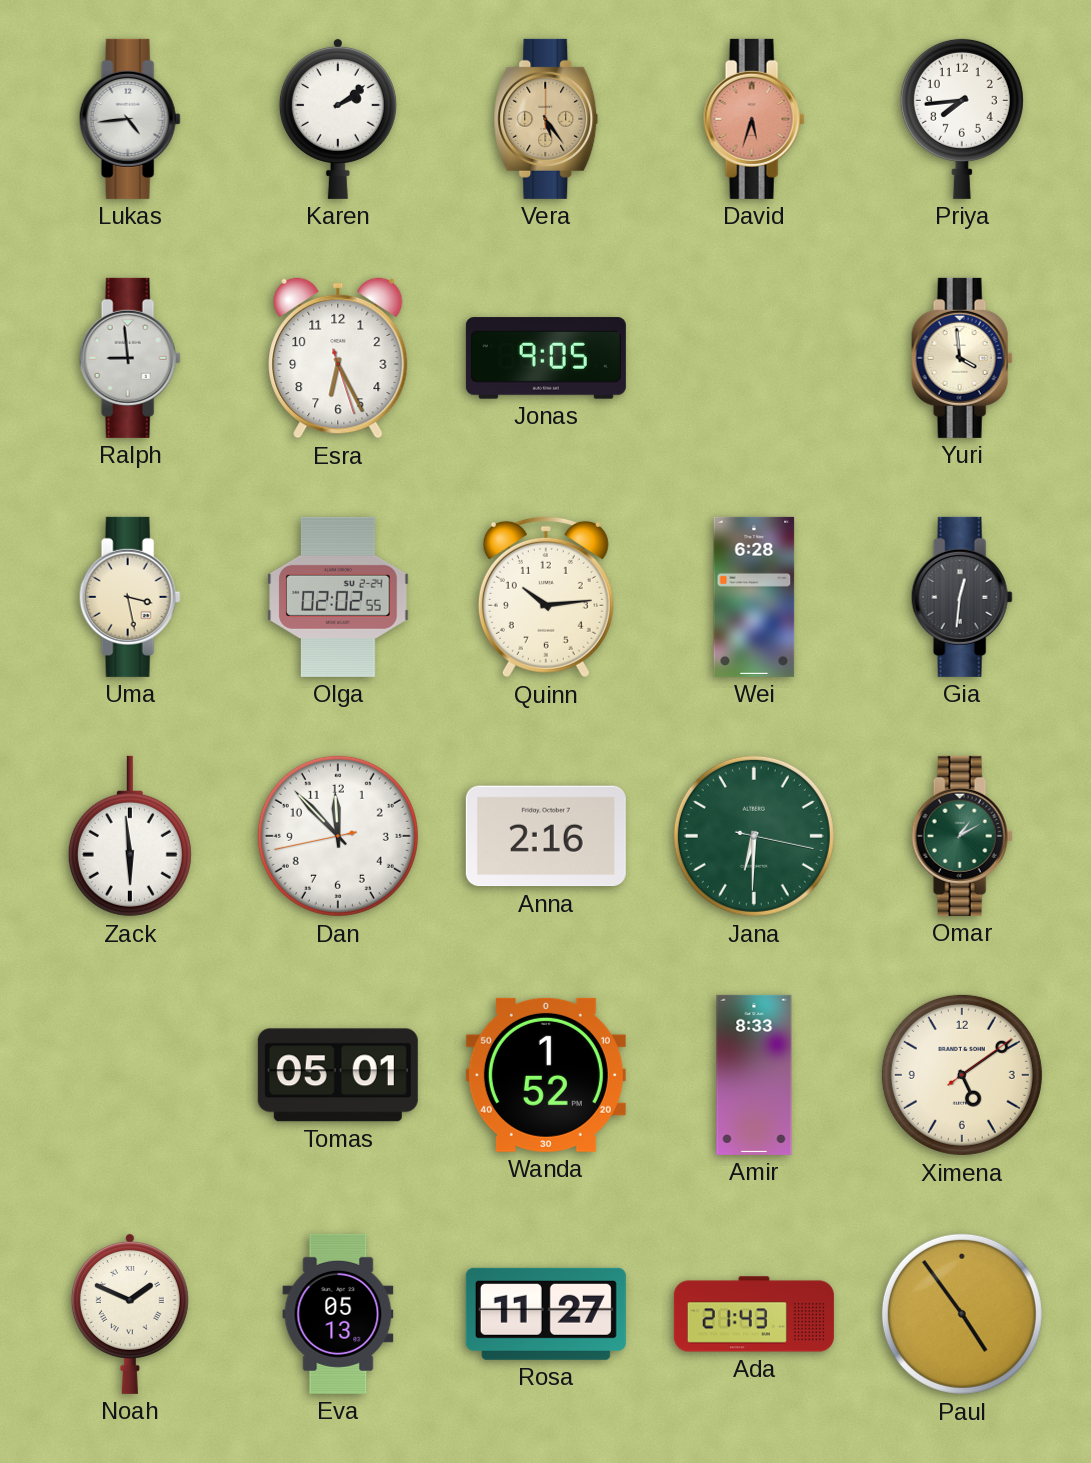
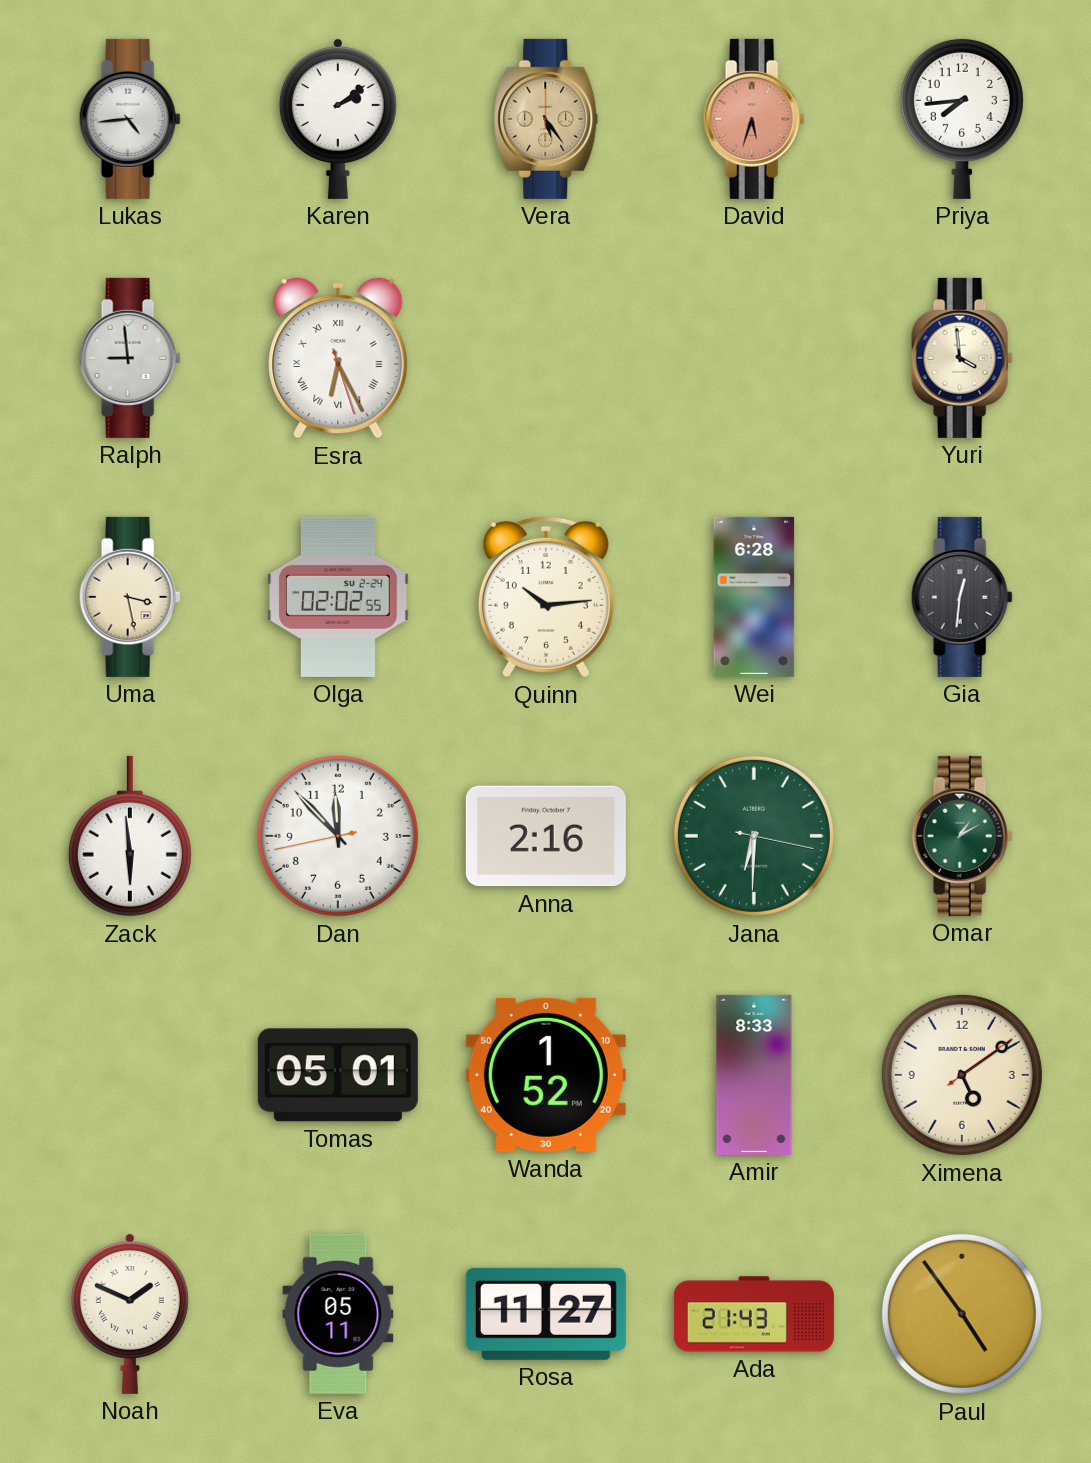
Esra numerals: Arabic -> Roman
Jonas: 9:05 -> none
Eva: 05:13 -> 05:11
